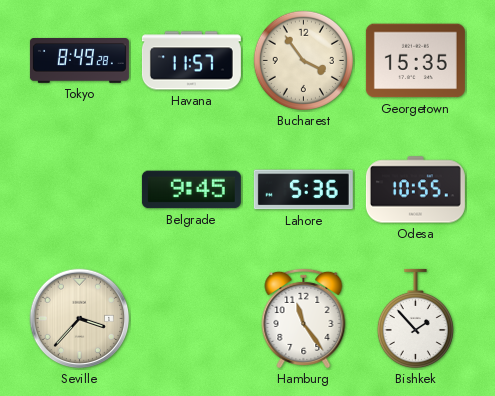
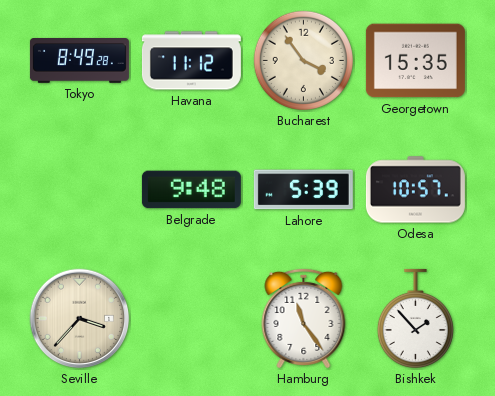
Havana: 11:57 -> 11:12
Belgrade: 9:45 -> 9:48
Lahore: 5:36 -> 5:39
Odesa: 10:55 -> 10:57
